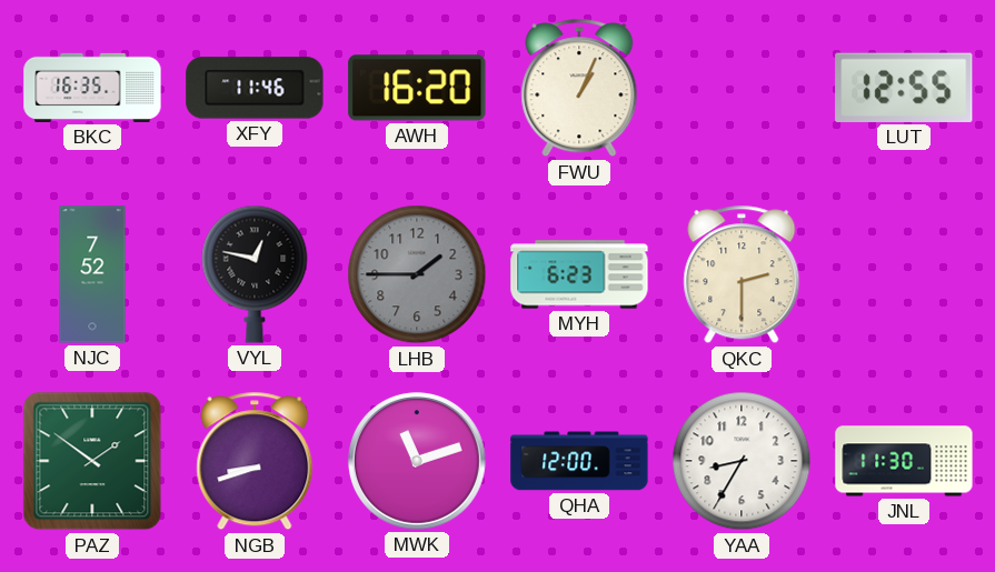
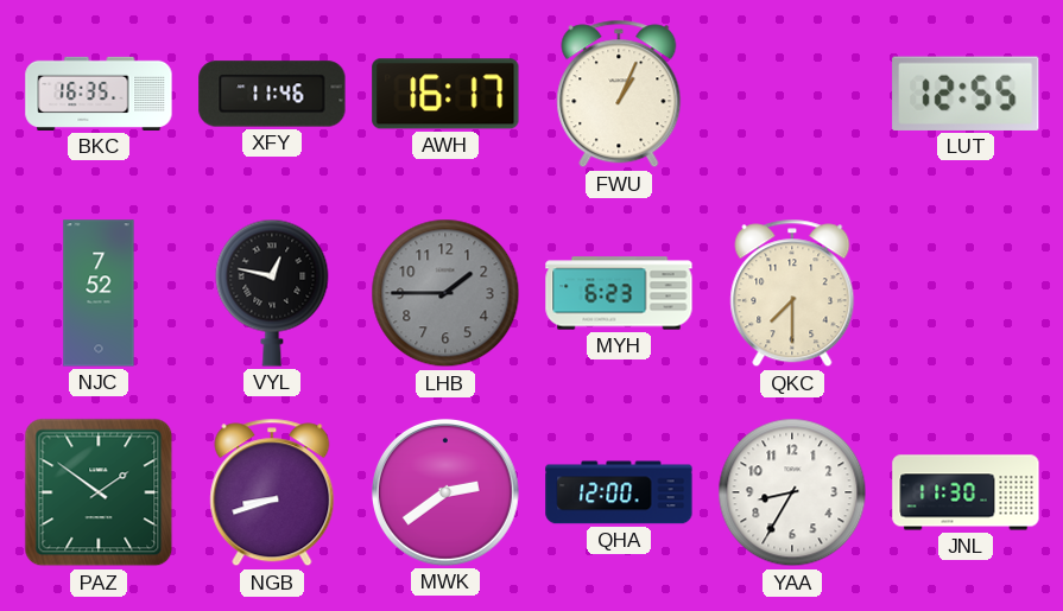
AWH: 16:20 -> 16:17
QKC: 2:30 -> 7:30
MWK: 11:12 -> 2:39
